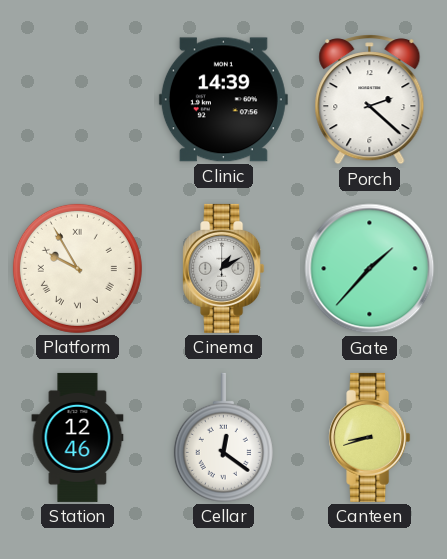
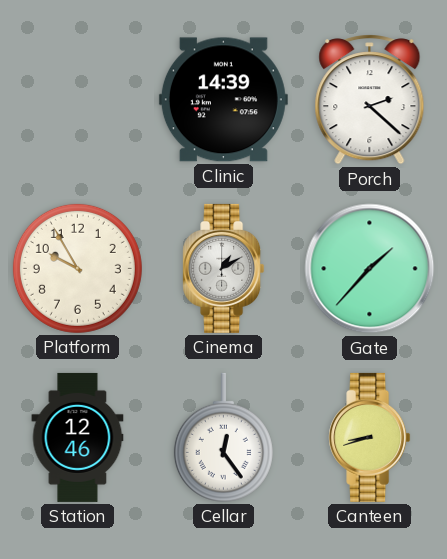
Platform numerals: Roman -> Arabic
Cellar: 12:21 -> 12:24
